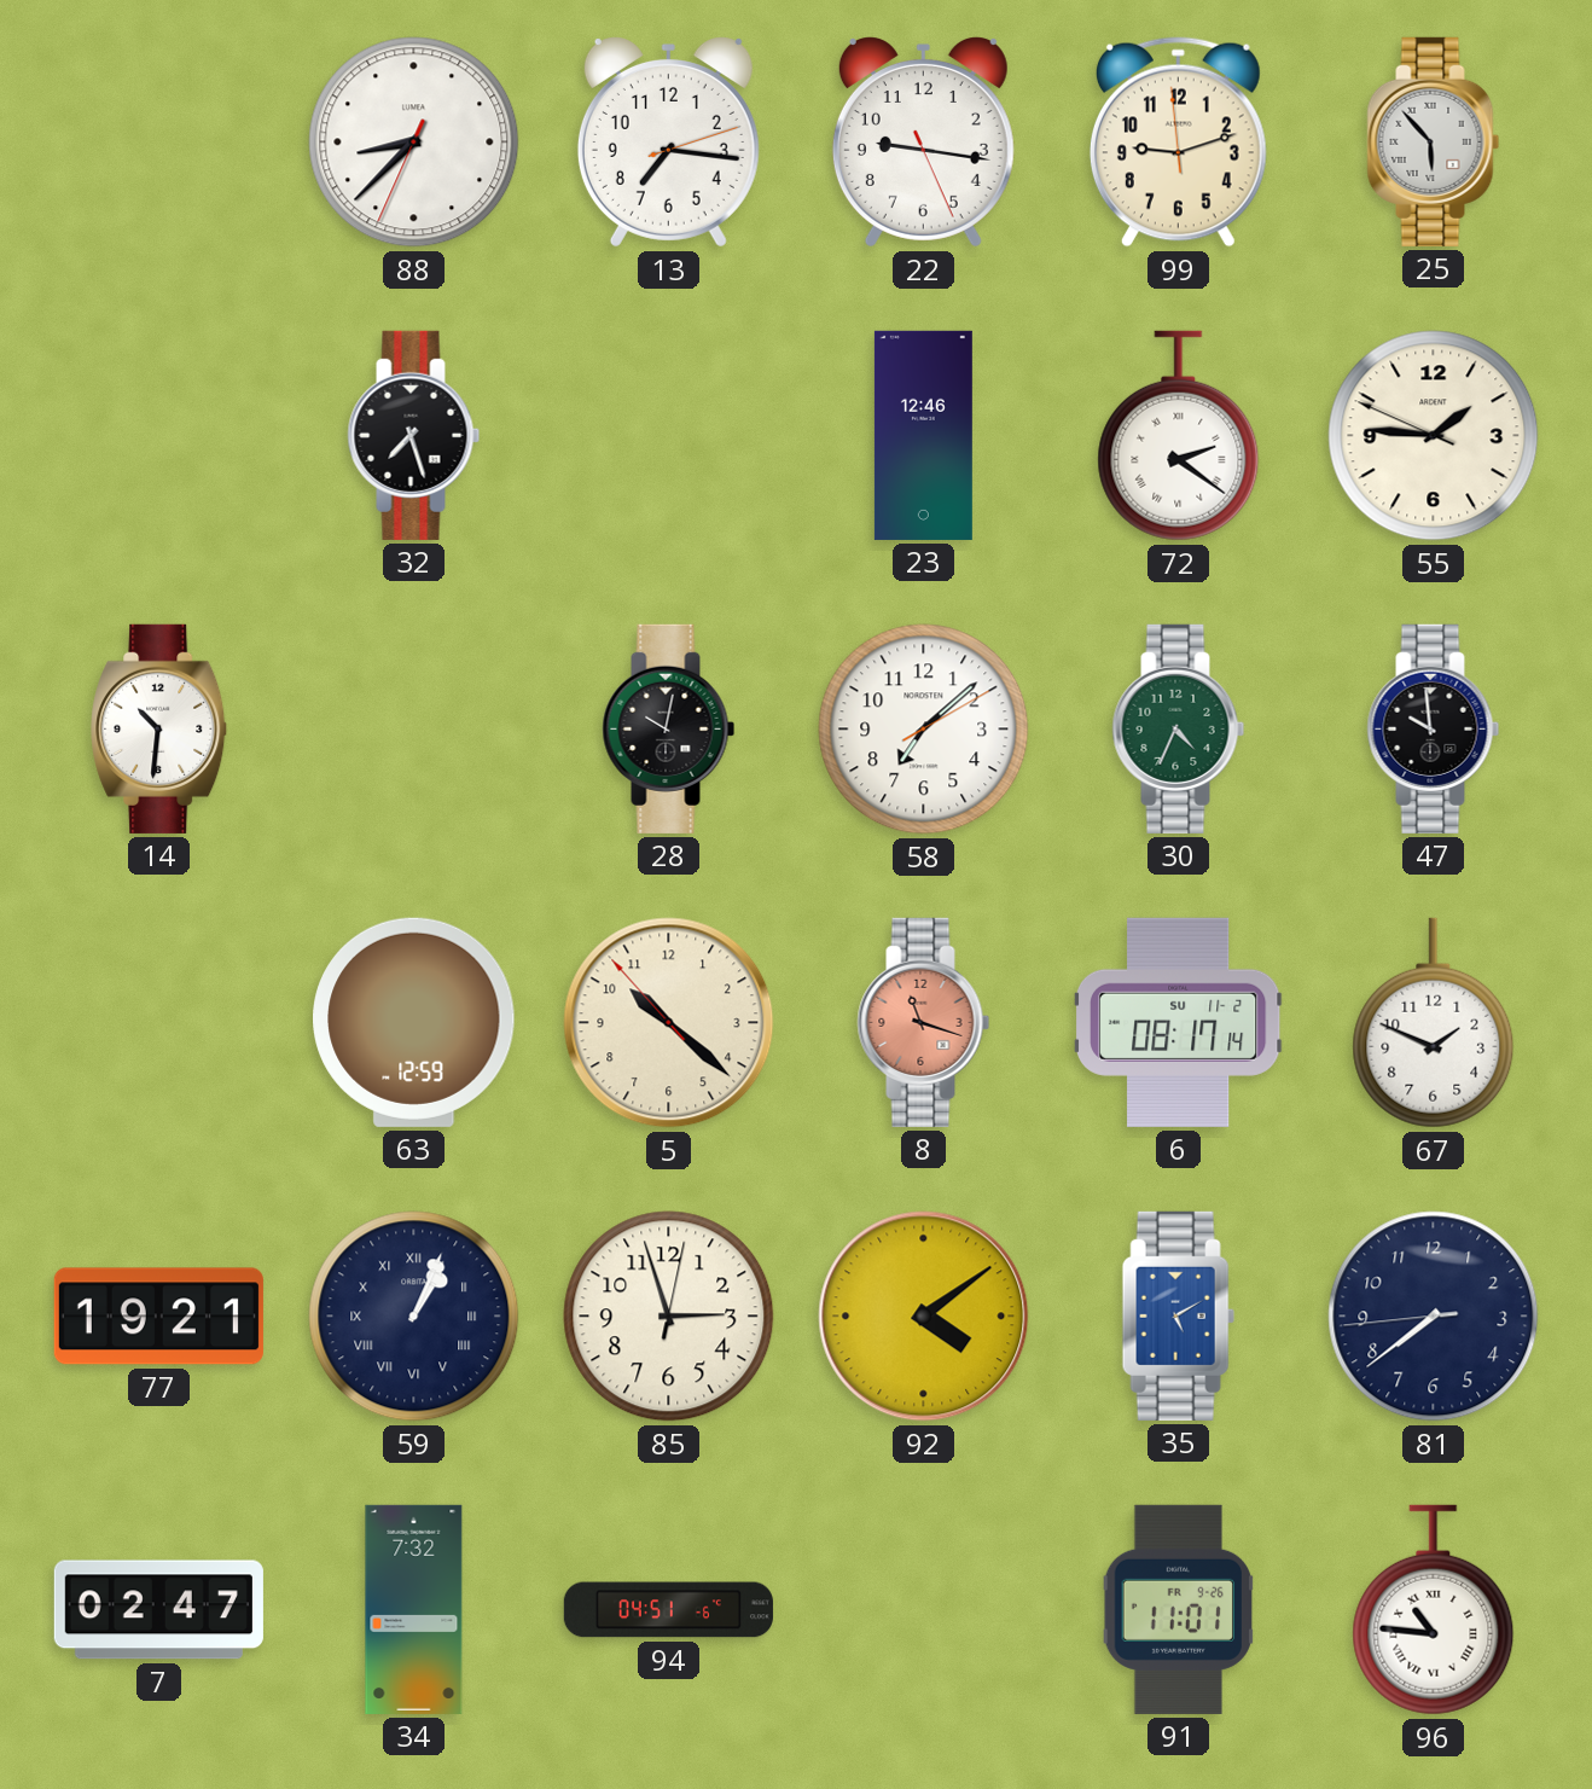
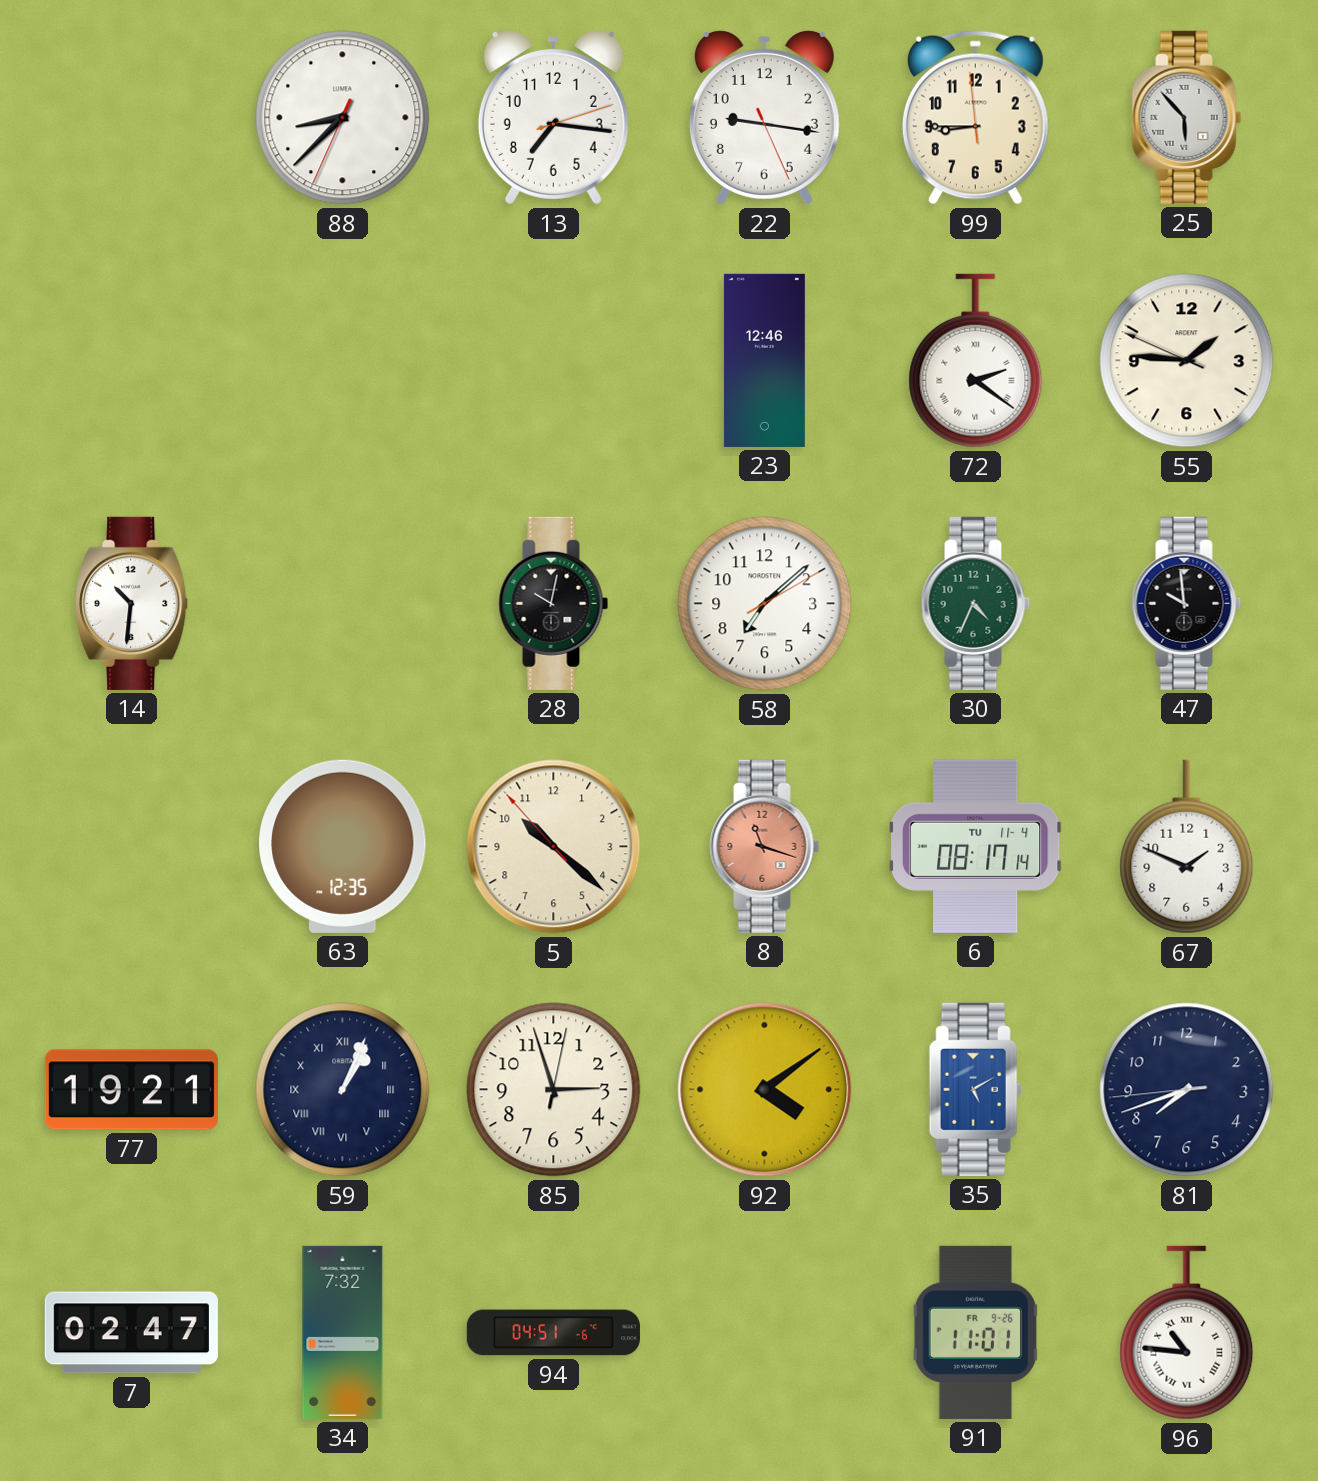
99: 9:11 -> 8:44
32: 7:27 -> none
63: 12:59 -> 12:35
6 date: SU 11-2 -> TU 11-4
81: 7:38 -> 7:41
